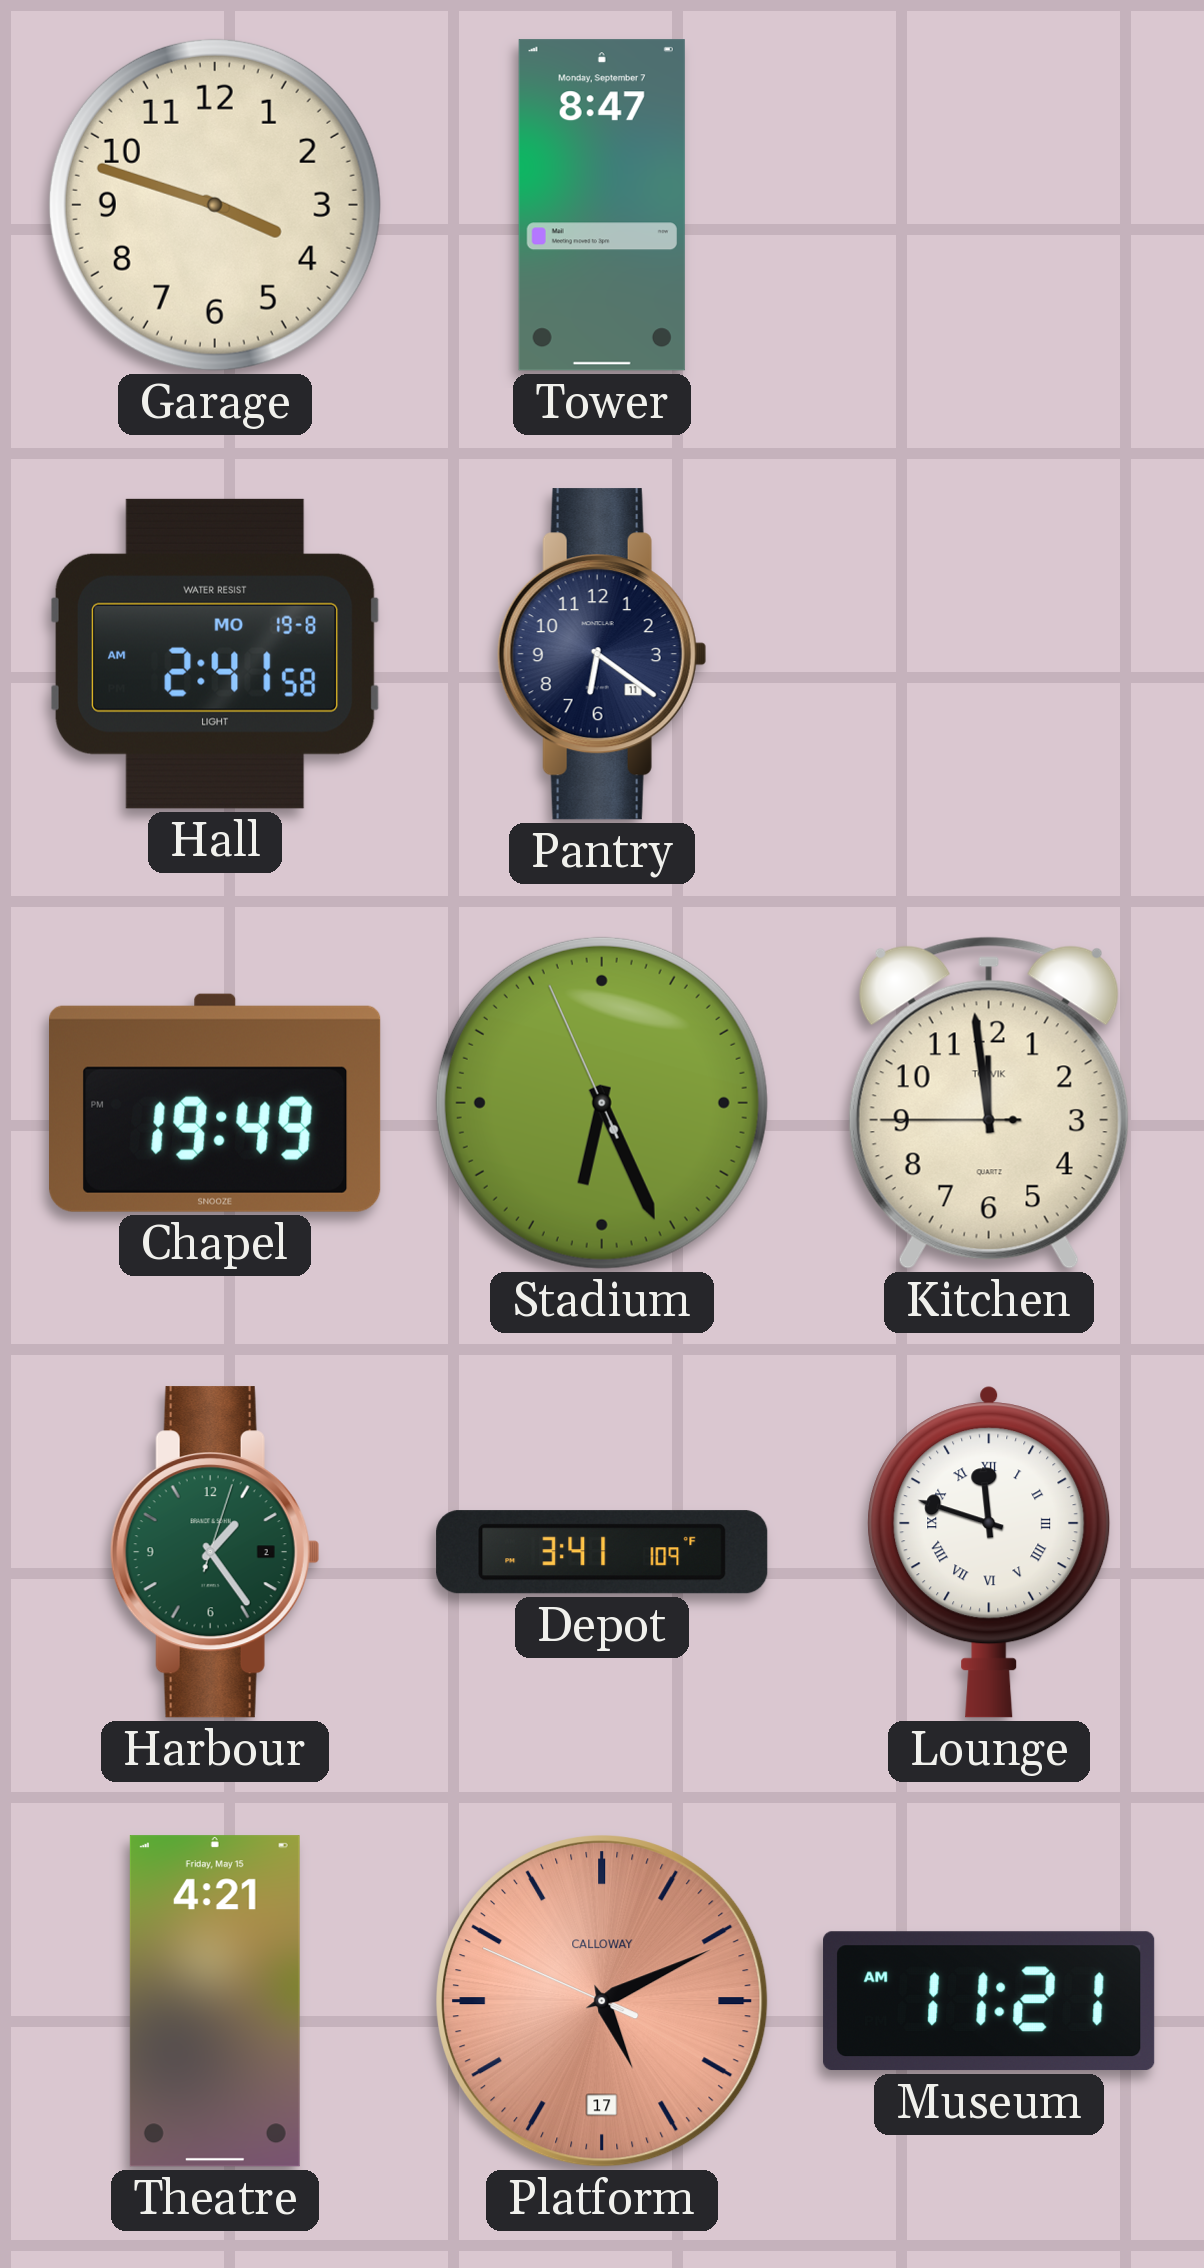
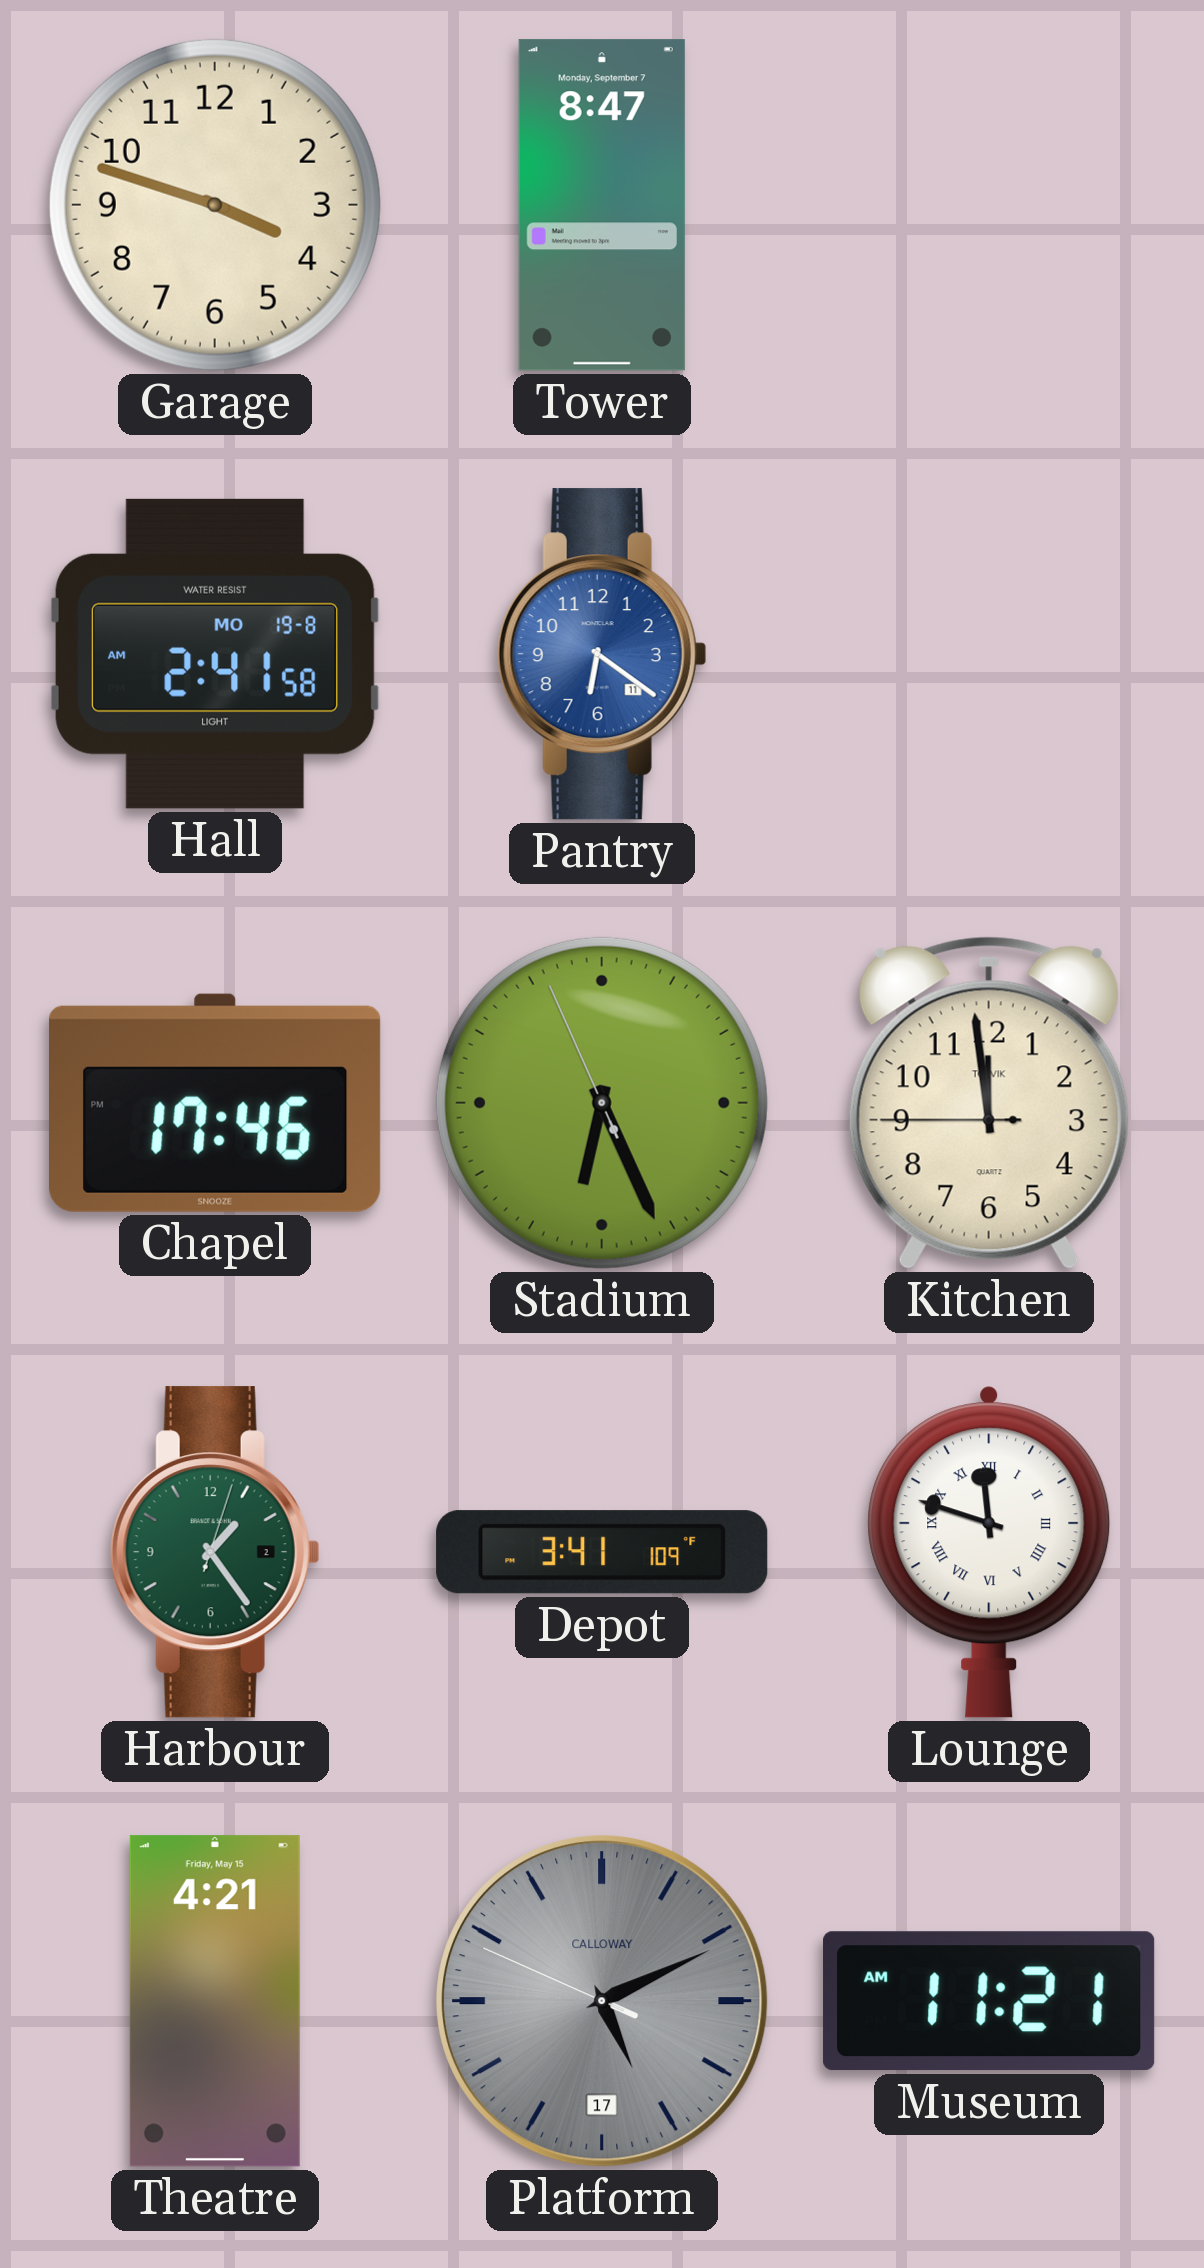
Pantry dial: navy -> blue
Chapel: 19:49 -> 17:46
Platform dial: salmon -> grey
